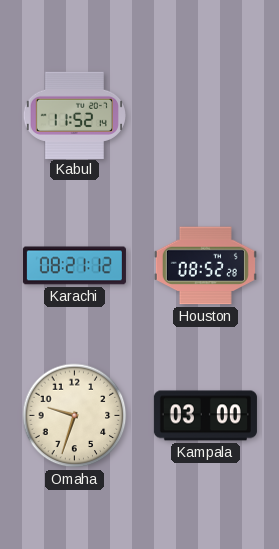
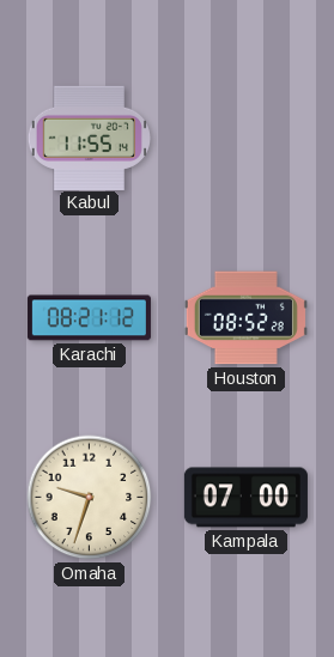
Kabul: 11:52 -> 11:55
Kampala: 03:00 -> 07:00
